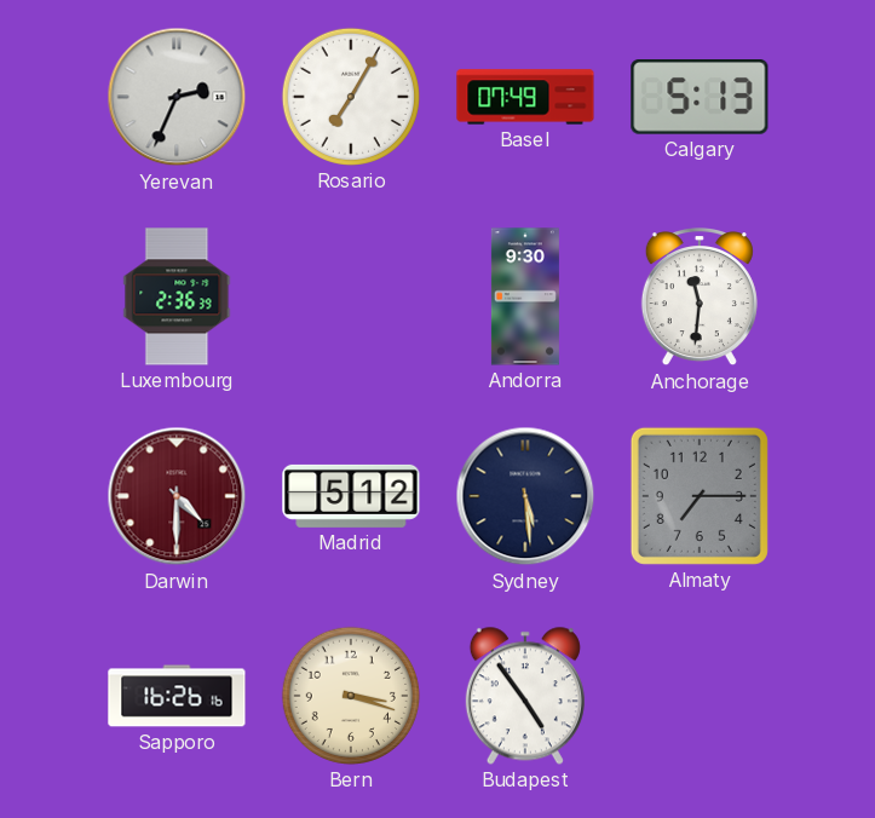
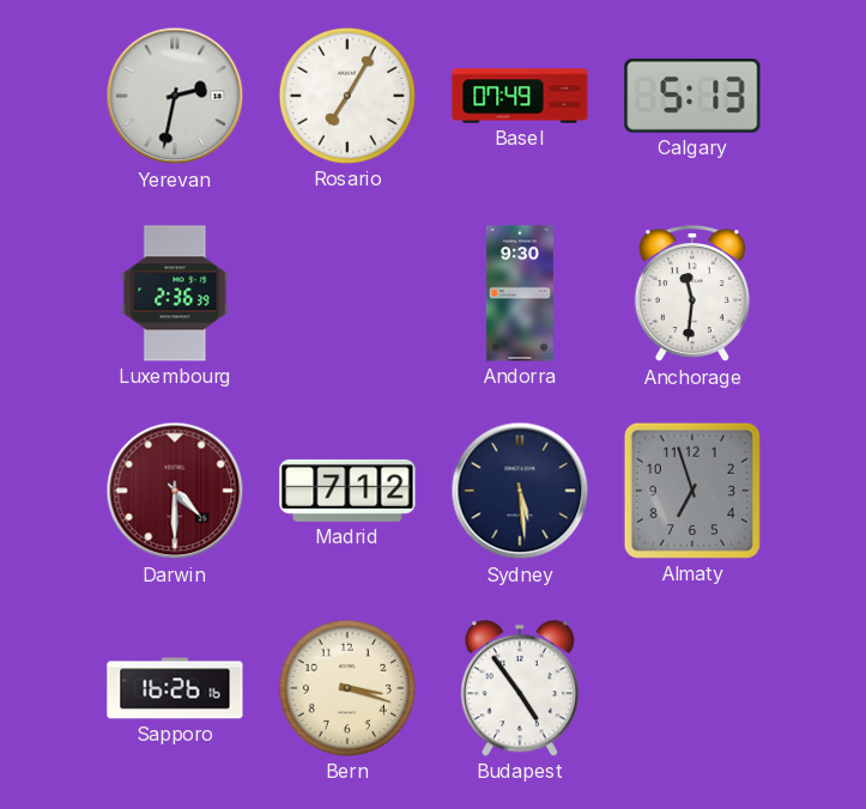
Yerevan: 2:34 -> 2:32
Madrid: 5:12 -> 7:12
Almaty: 7:15 -> 6:57
